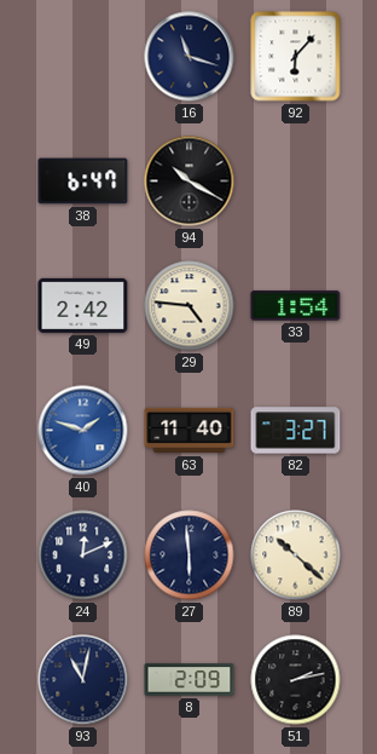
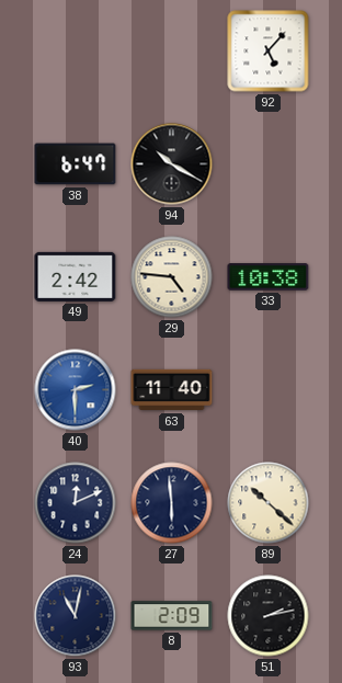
16: 11:18 -> none
92: 6:07 -> 5:07
33: 1:54 -> 10:38
40: 1:48 -> 2:30
82: 3:27 -> none
